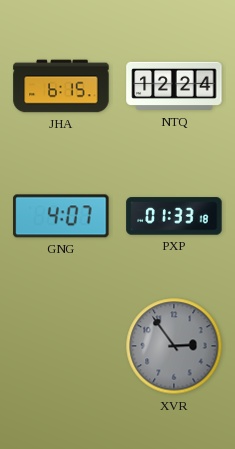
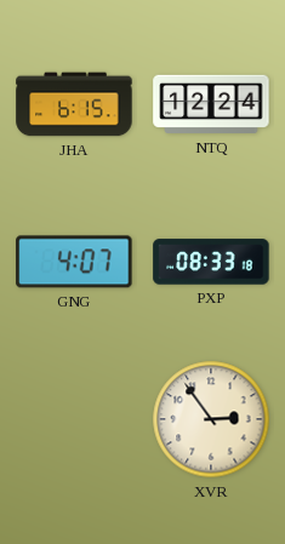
PXP: 01:33 -> 08:33
XVR dial: grey -> cream
